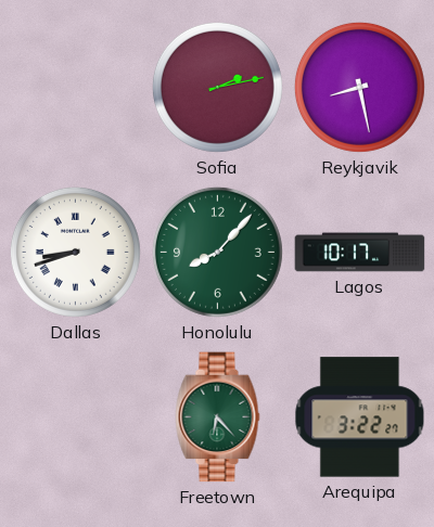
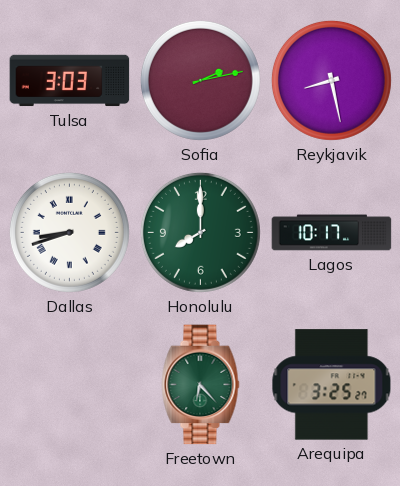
Tulsa: none -> 3:03
Honolulu: 8:07 -> 8:00
Arequipa: 3:22 -> 3:25
